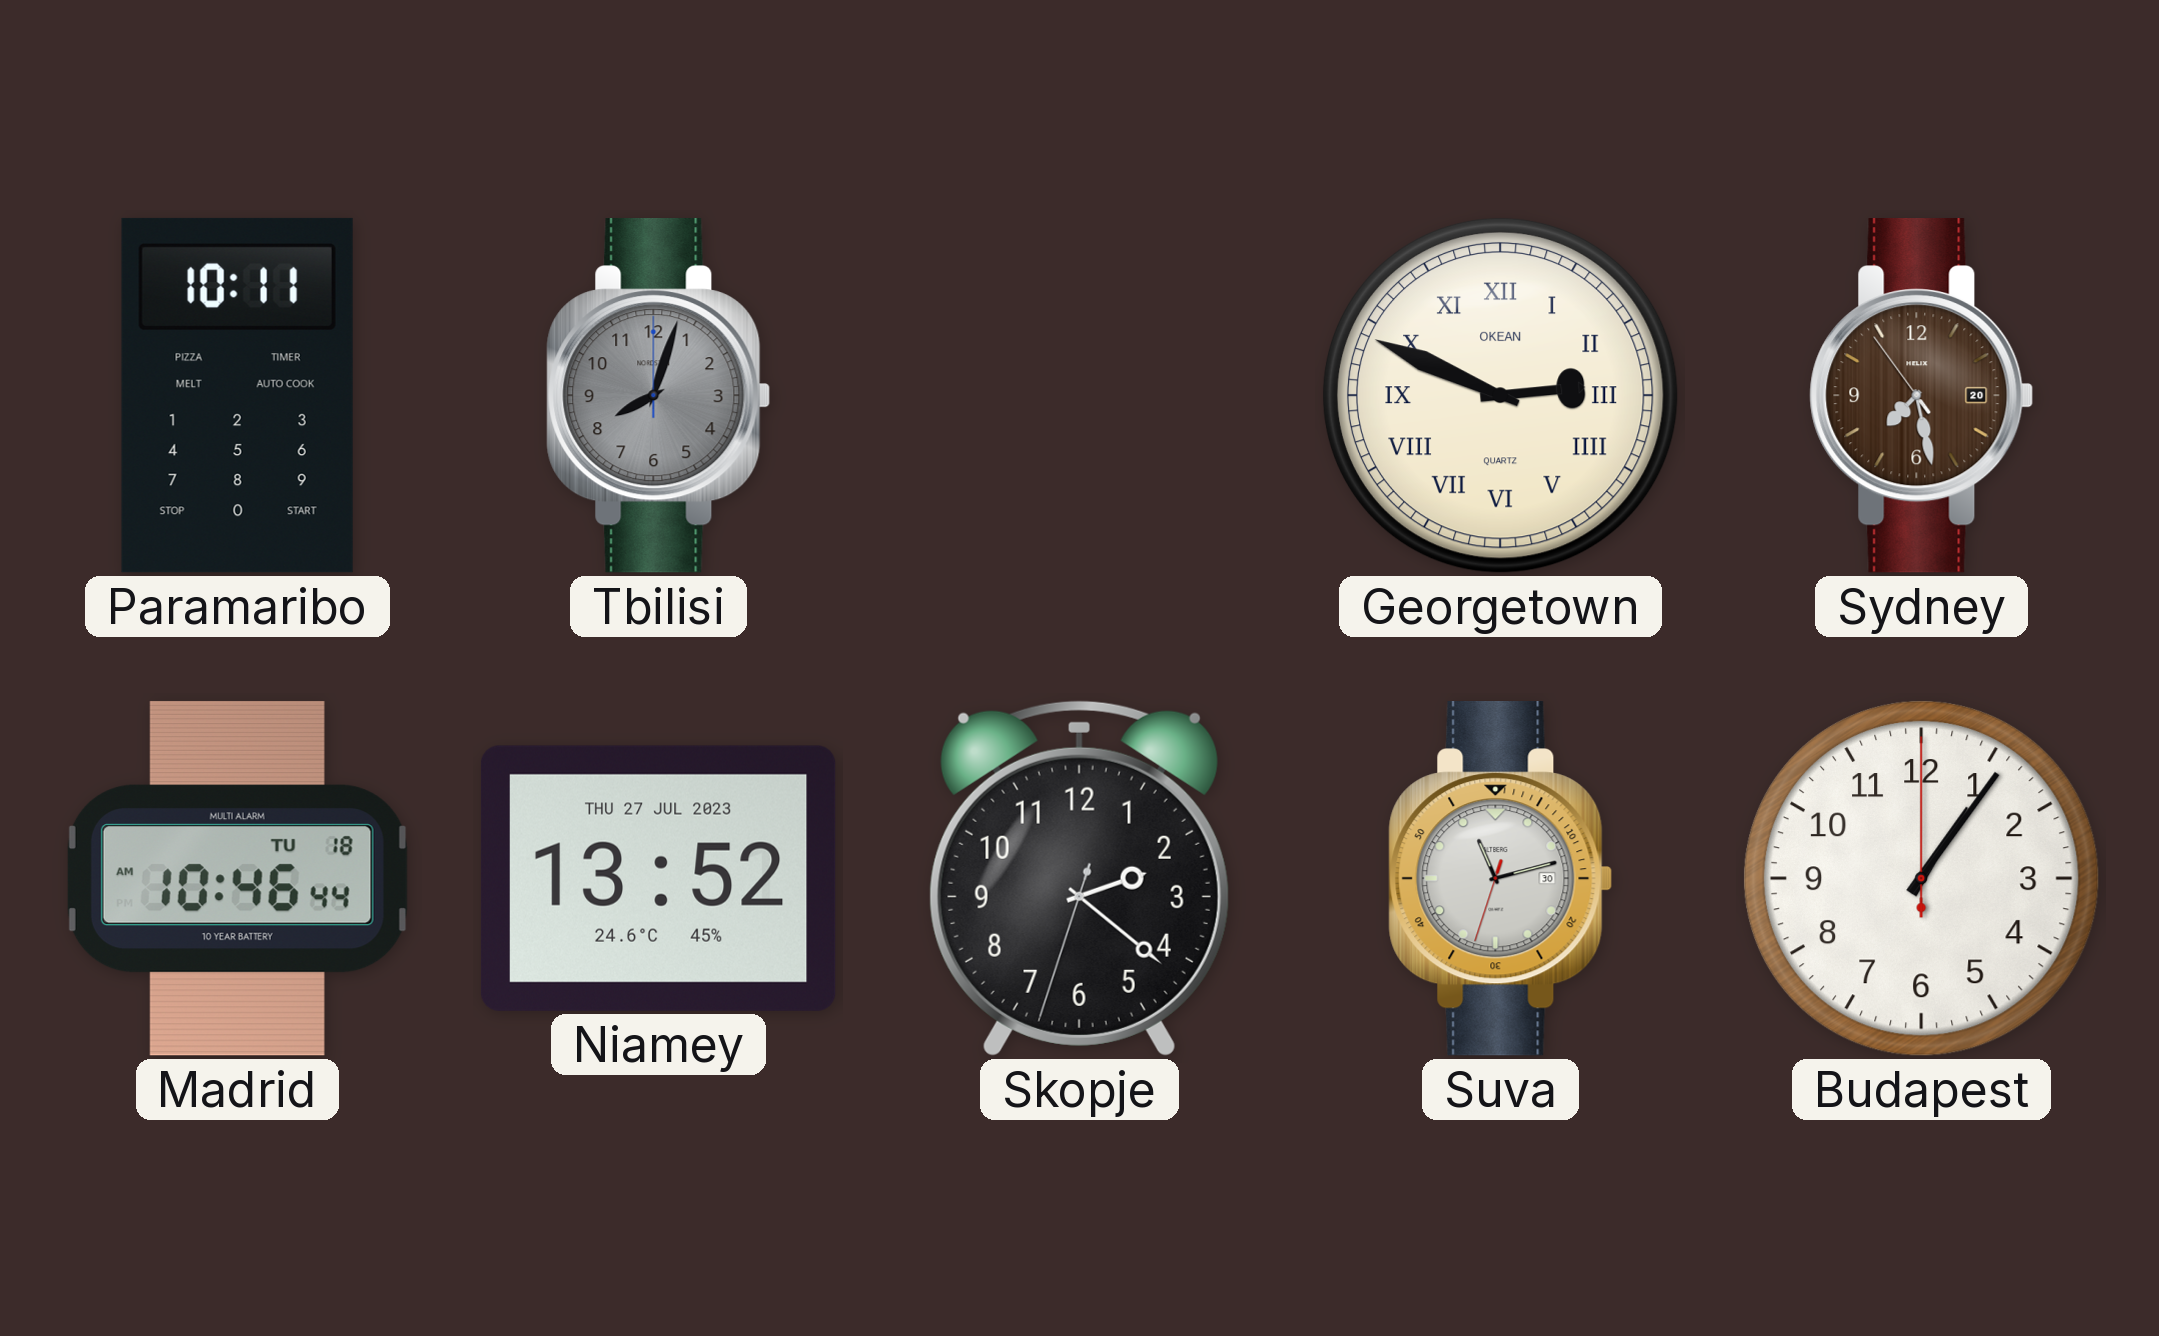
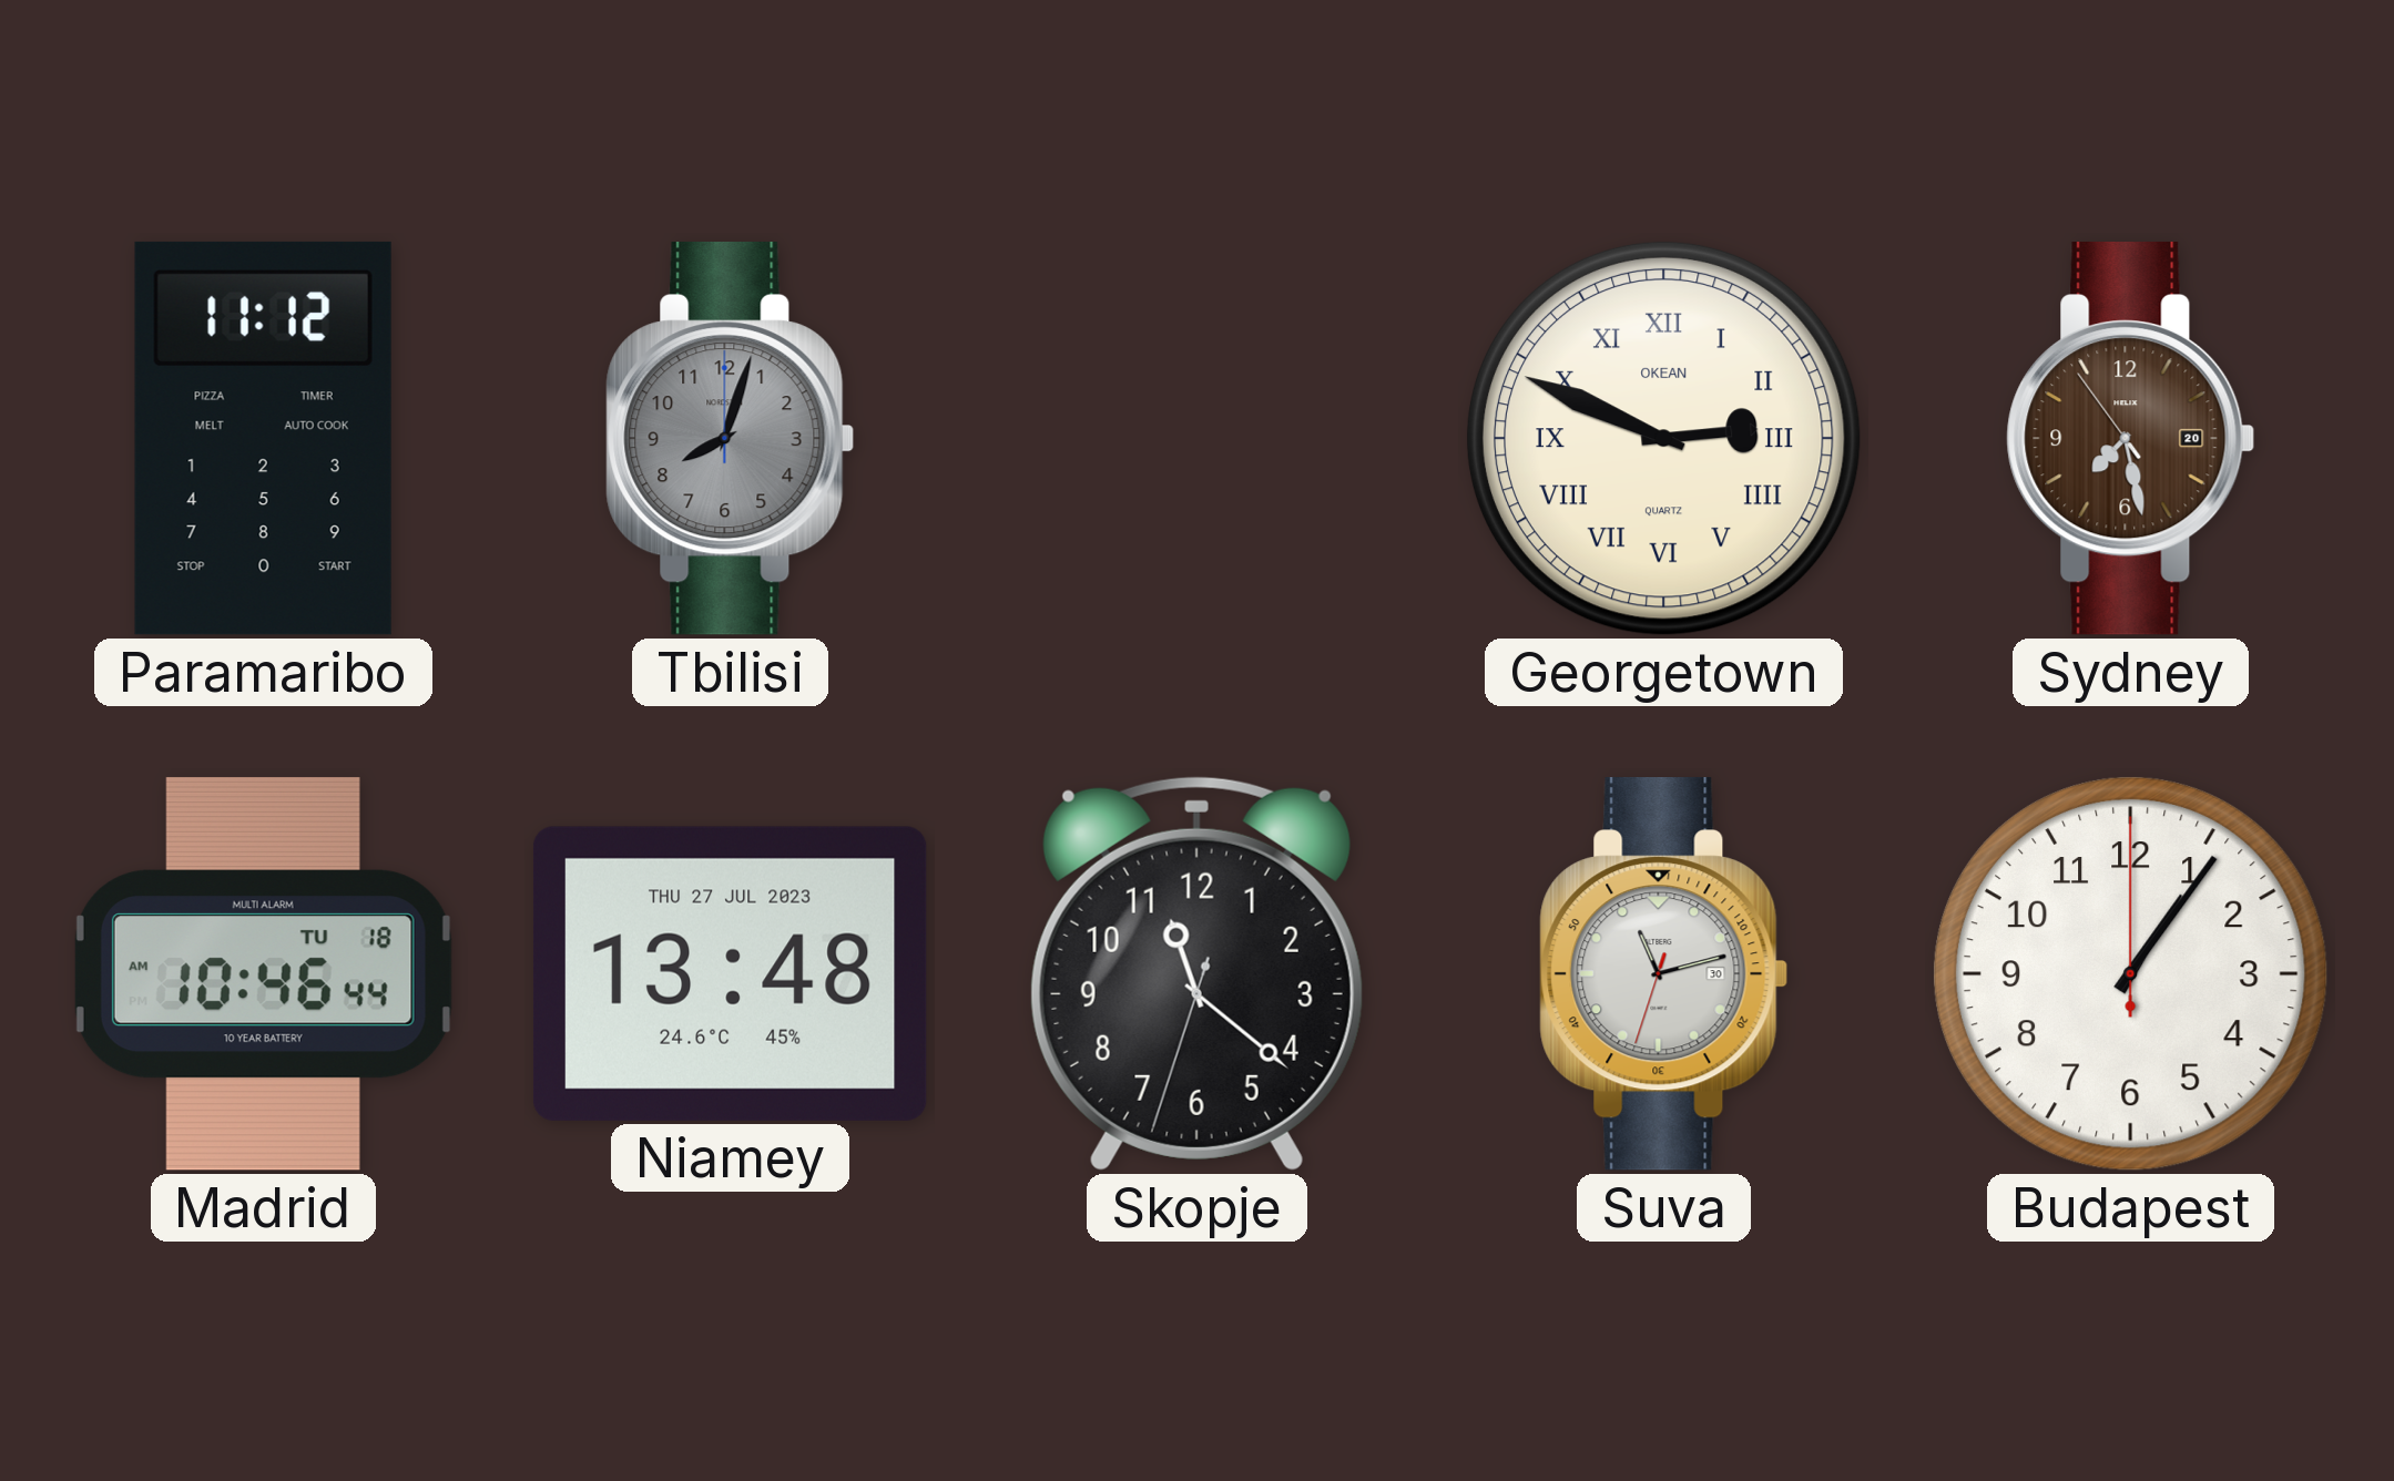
Paramaribo: 10:11 -> 11:12
Niamey: 13:52 -> 13:48
Skopje: 2:21 -> 11:21
